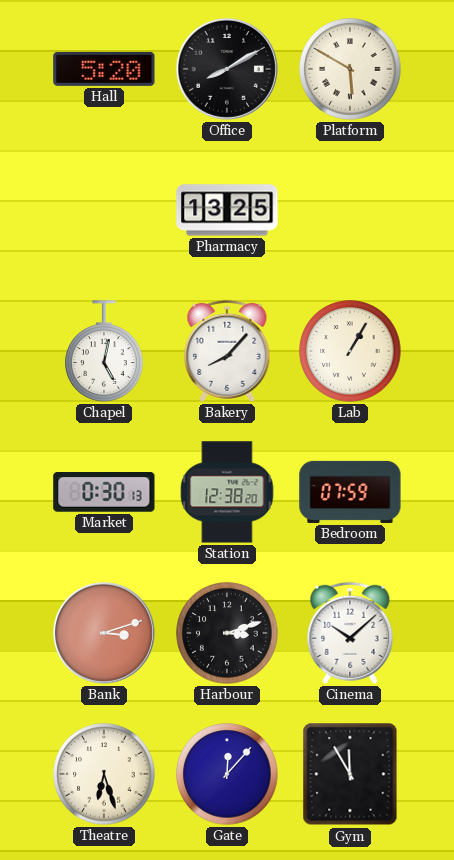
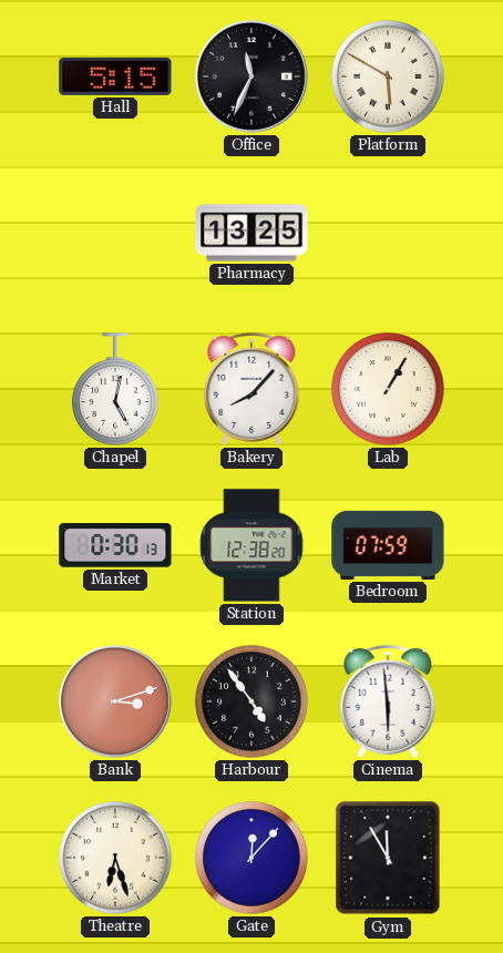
Hall: 5:20 -> 5:15
Office: 8:10 -> 11:34
Harbour: 3:12 -> 4:54
Cinema: 10:08 -> 5:59
